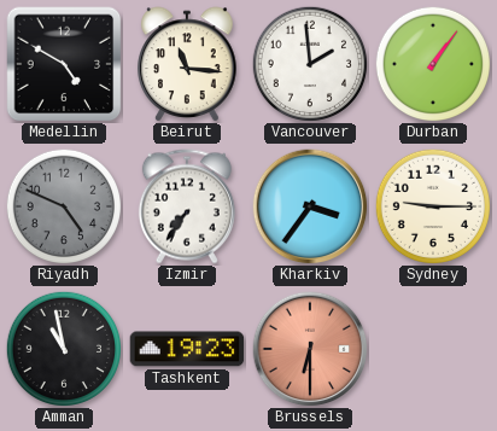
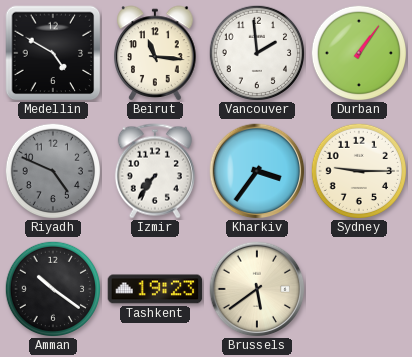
Amman: 10:58 -> 10:21
Brussels: 6:30 -> 5:39
Brussels dial: salmon -> cream
